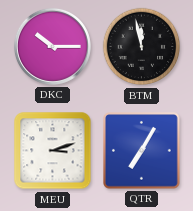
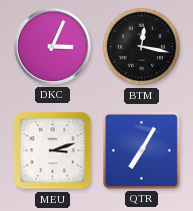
DKC: 10:15 -> 3:04
BTM: 11:58 -> 12:17
